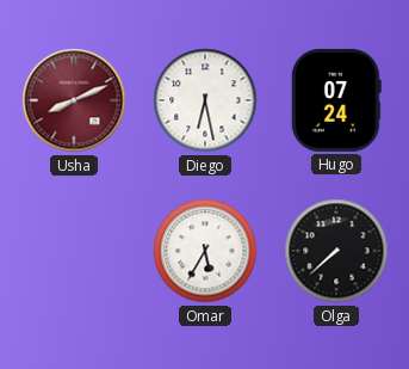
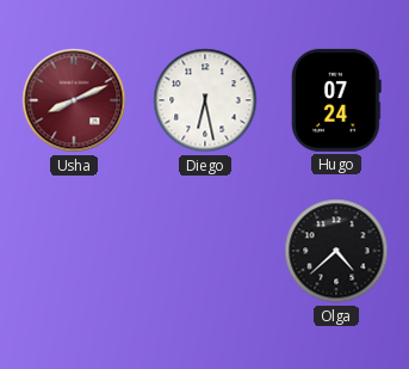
Omar: 5:35 -> none
Olga: 7:38 -> 4:38
